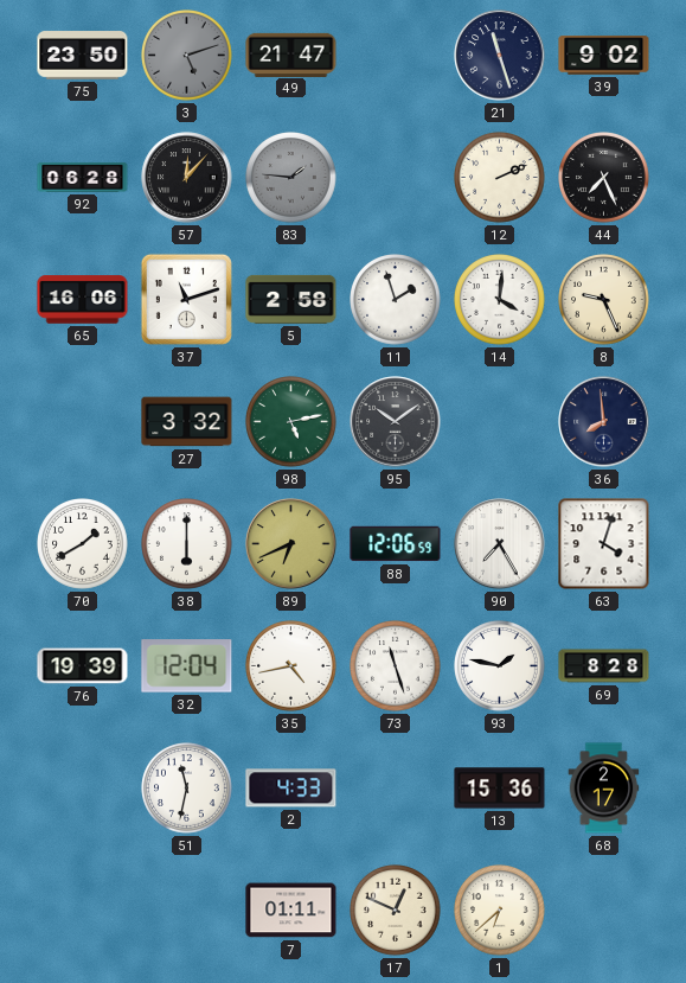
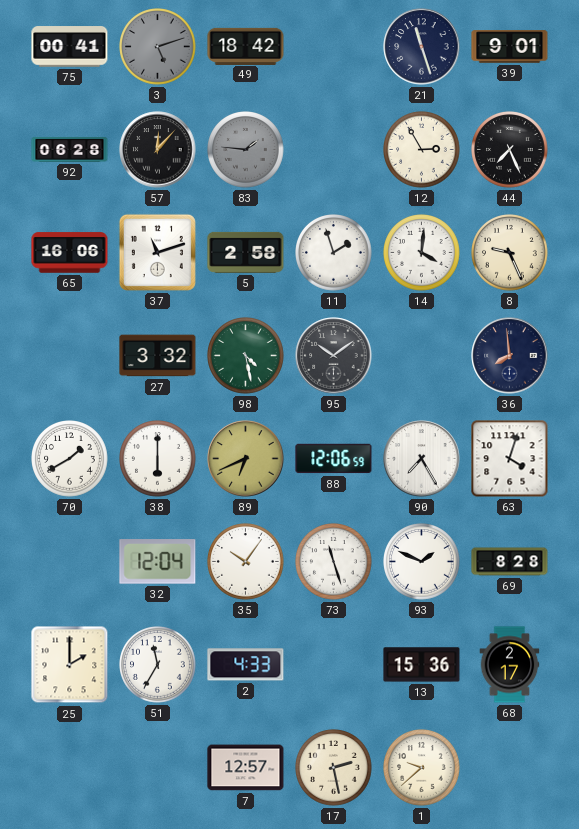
75: 23:50 -> 00:41
49: 21:47 -> 18:42
39: 9:02 -> 9:01
12: 2:11 -> 2:55
98: 5:13 -> 4:28
76: 19:39 -> none
35: 4:43 -> 10:06
93: 1:47 -> 1:49
25: none -> 2:00
51: 11:32 -> 11:35
7: 01:11 -> 12:57
17: 12:49 -> 2:28
1: 6:38 -> 9:38
